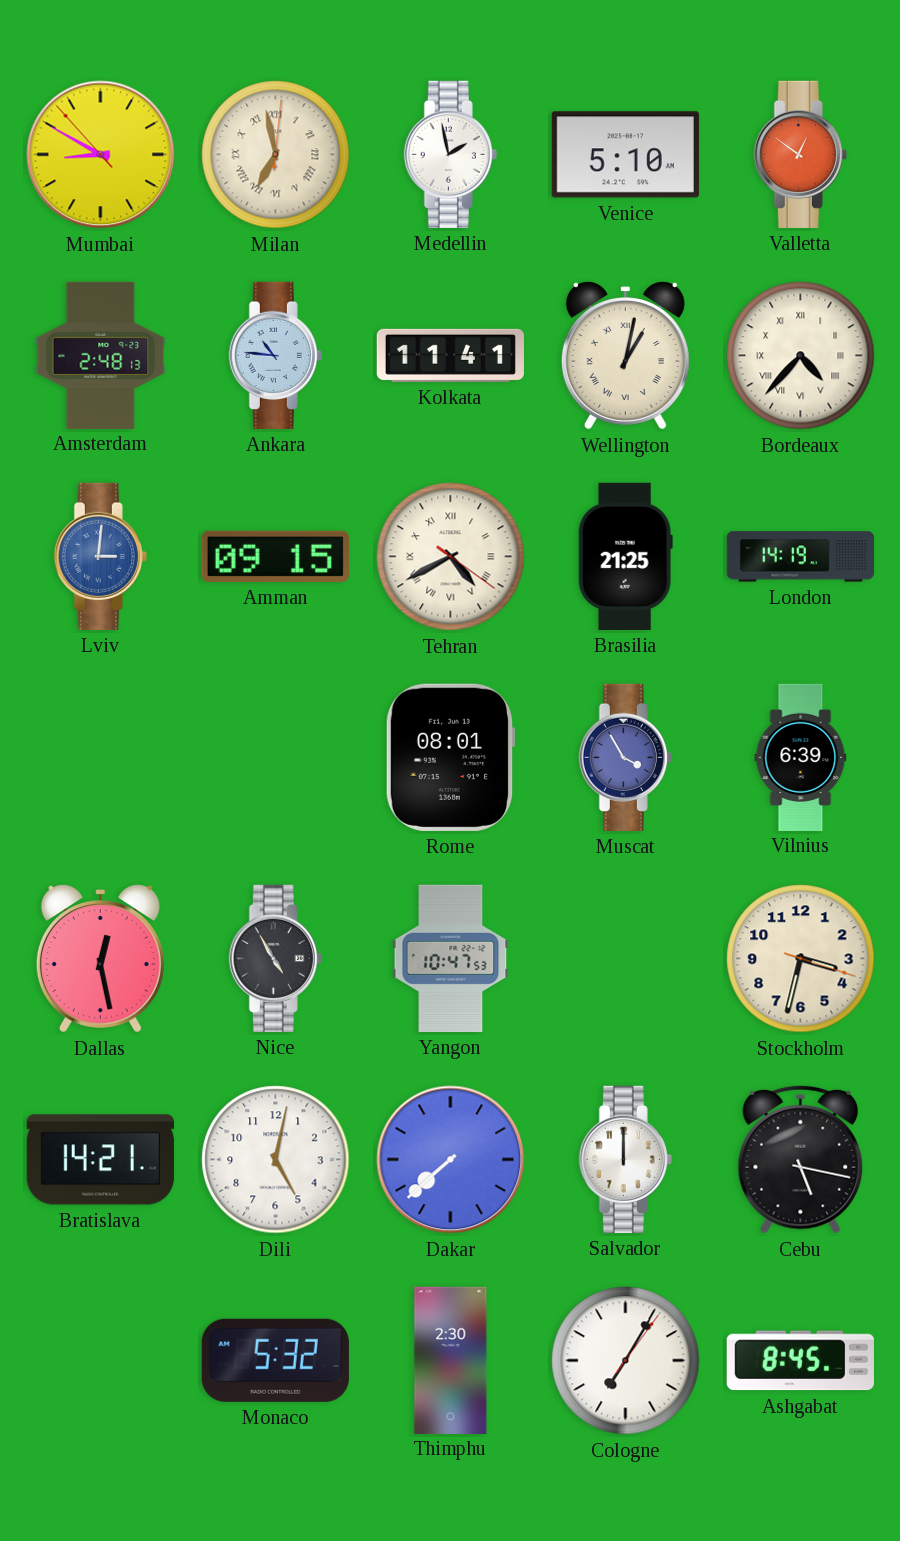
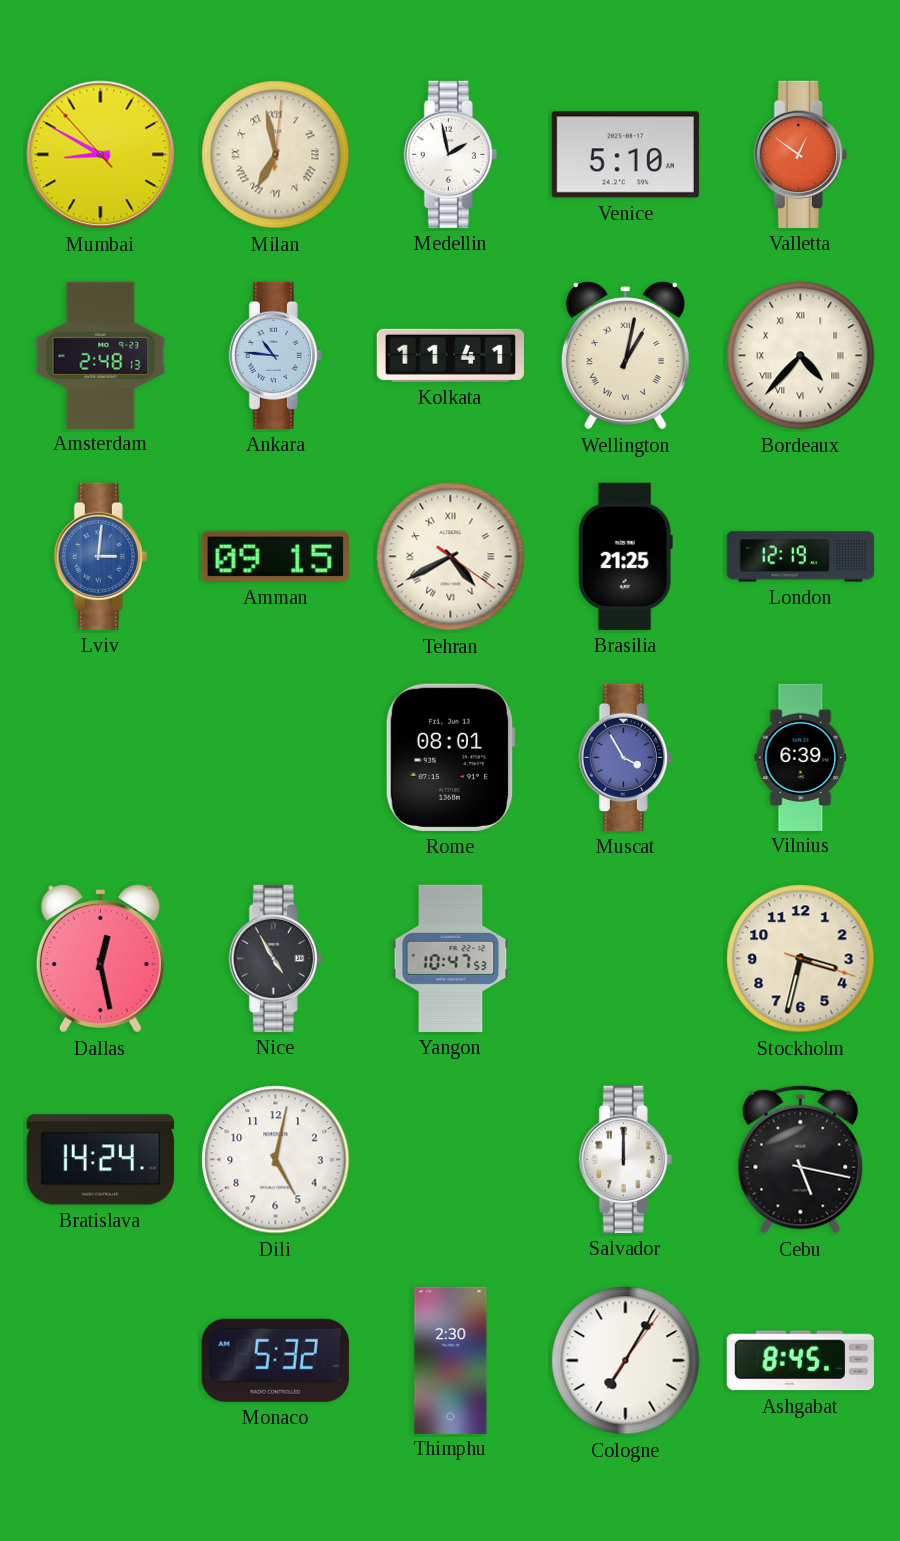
London: 14:19 -> 12:19
Bratislava: 14:21 -> 14:24
Dakar: 7:38 -> none
